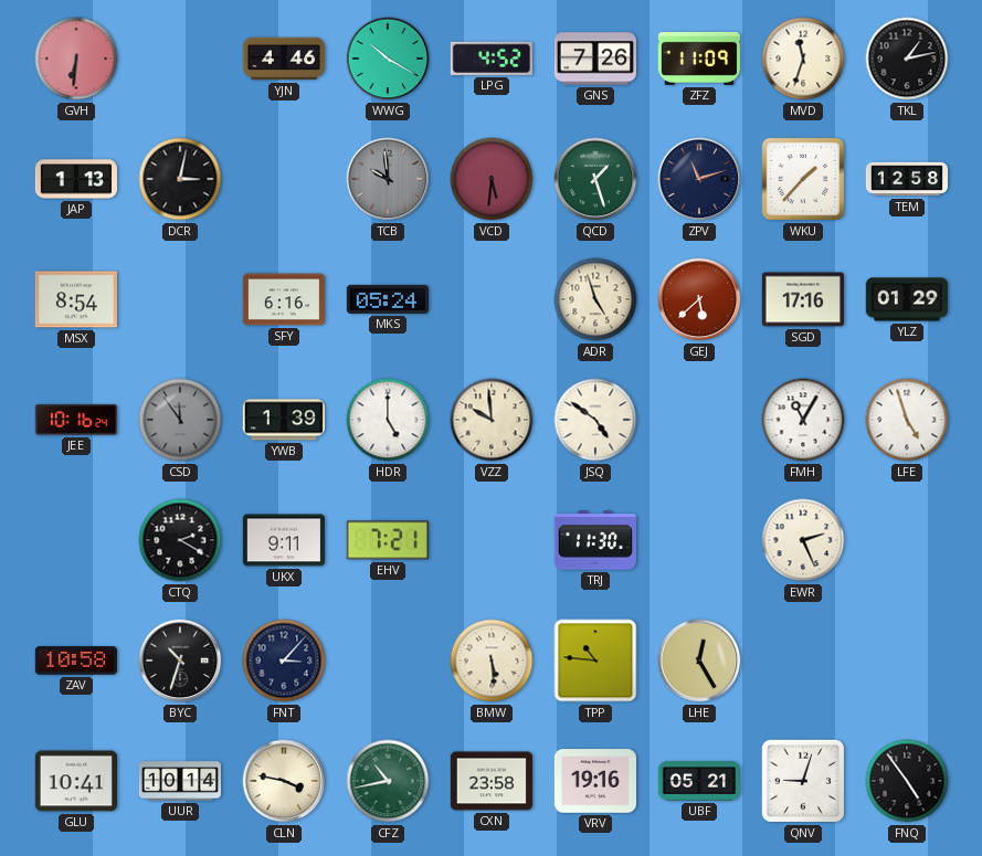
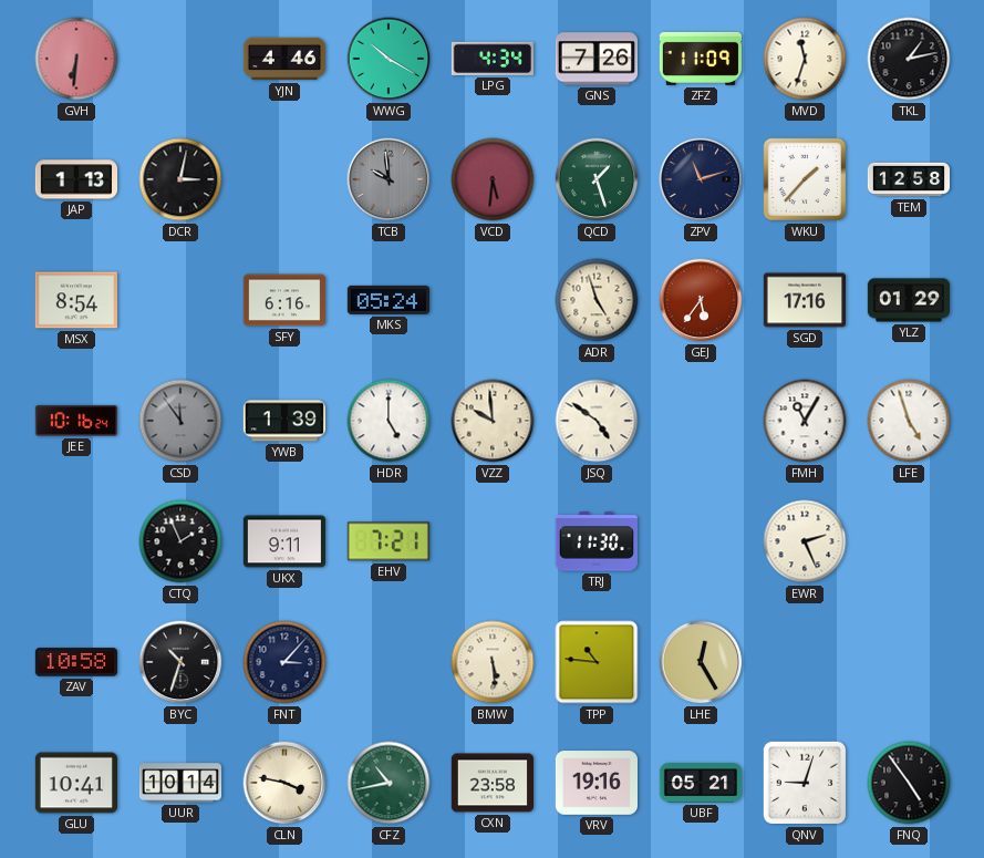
LPG: 4:52 -> 4:34
GEJ: 5:38 -> 5:36
CTQ: 2:20 -> 1:56
